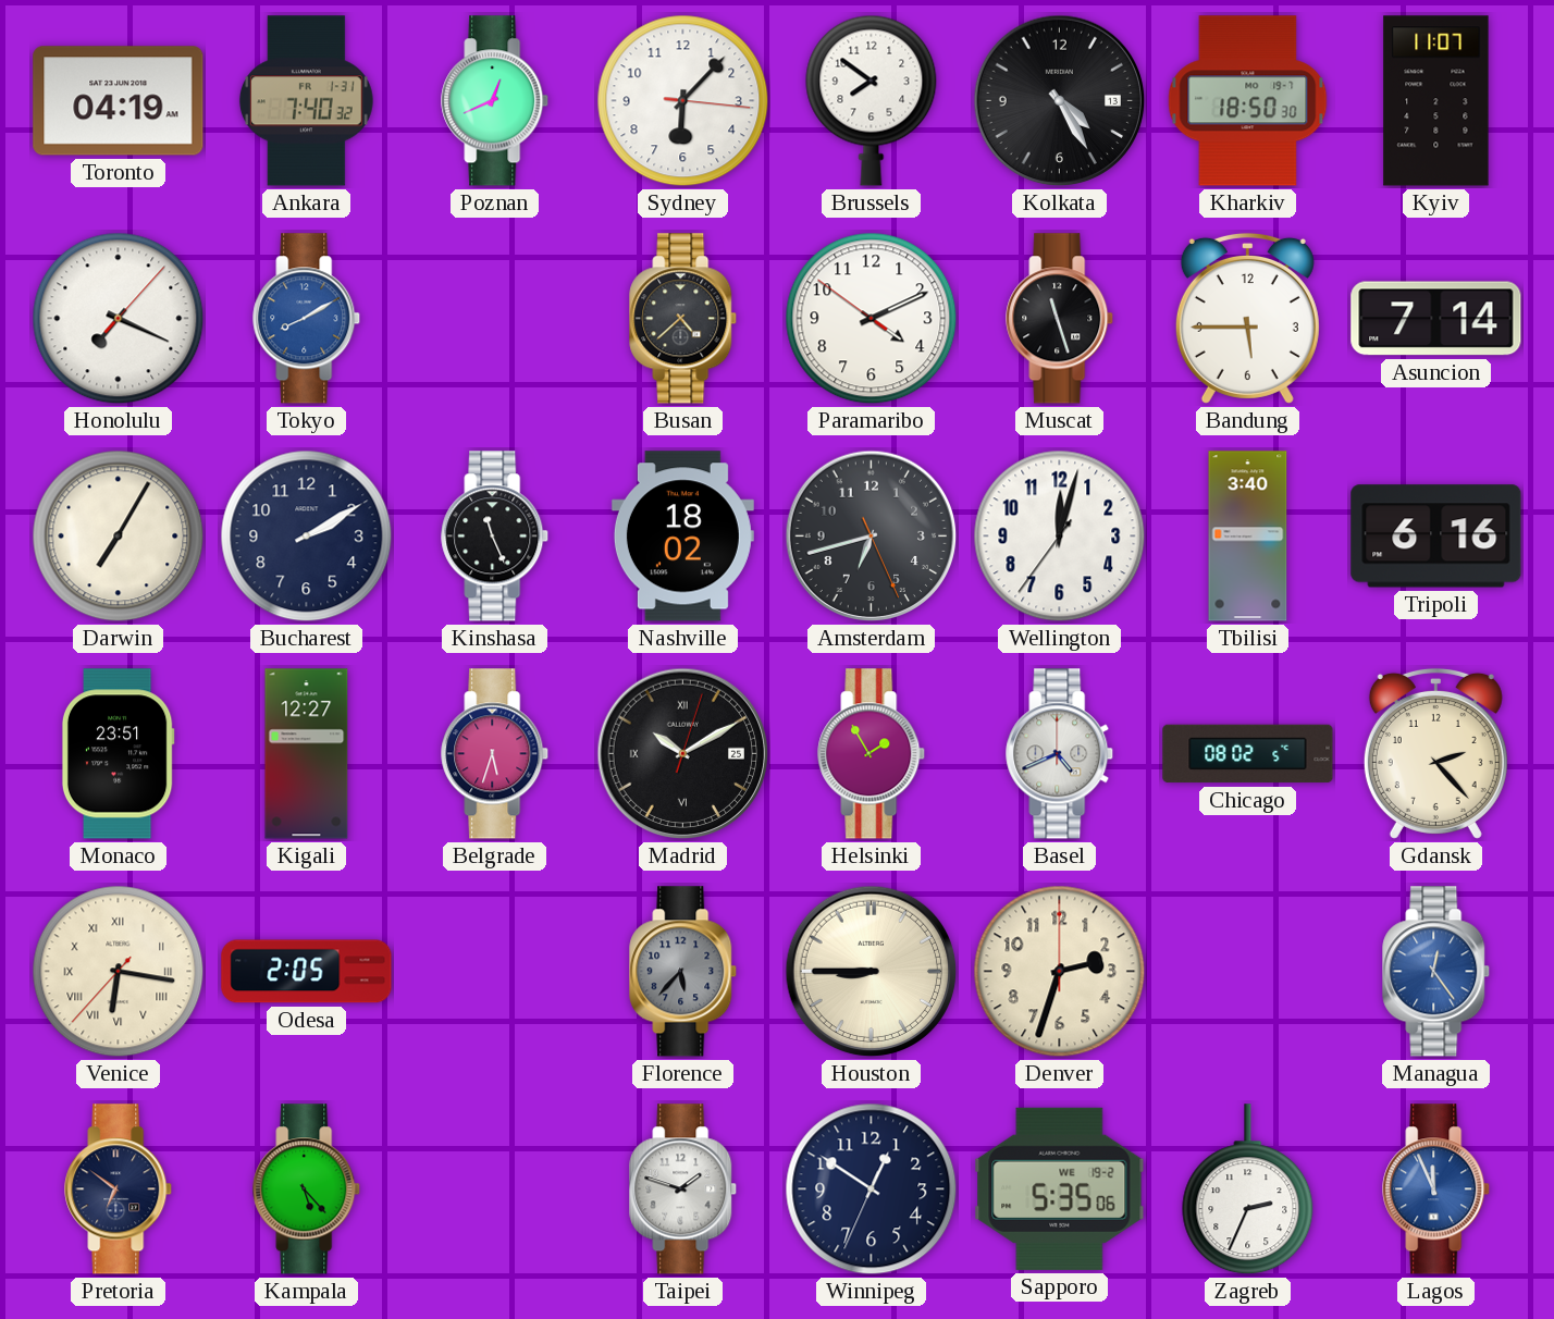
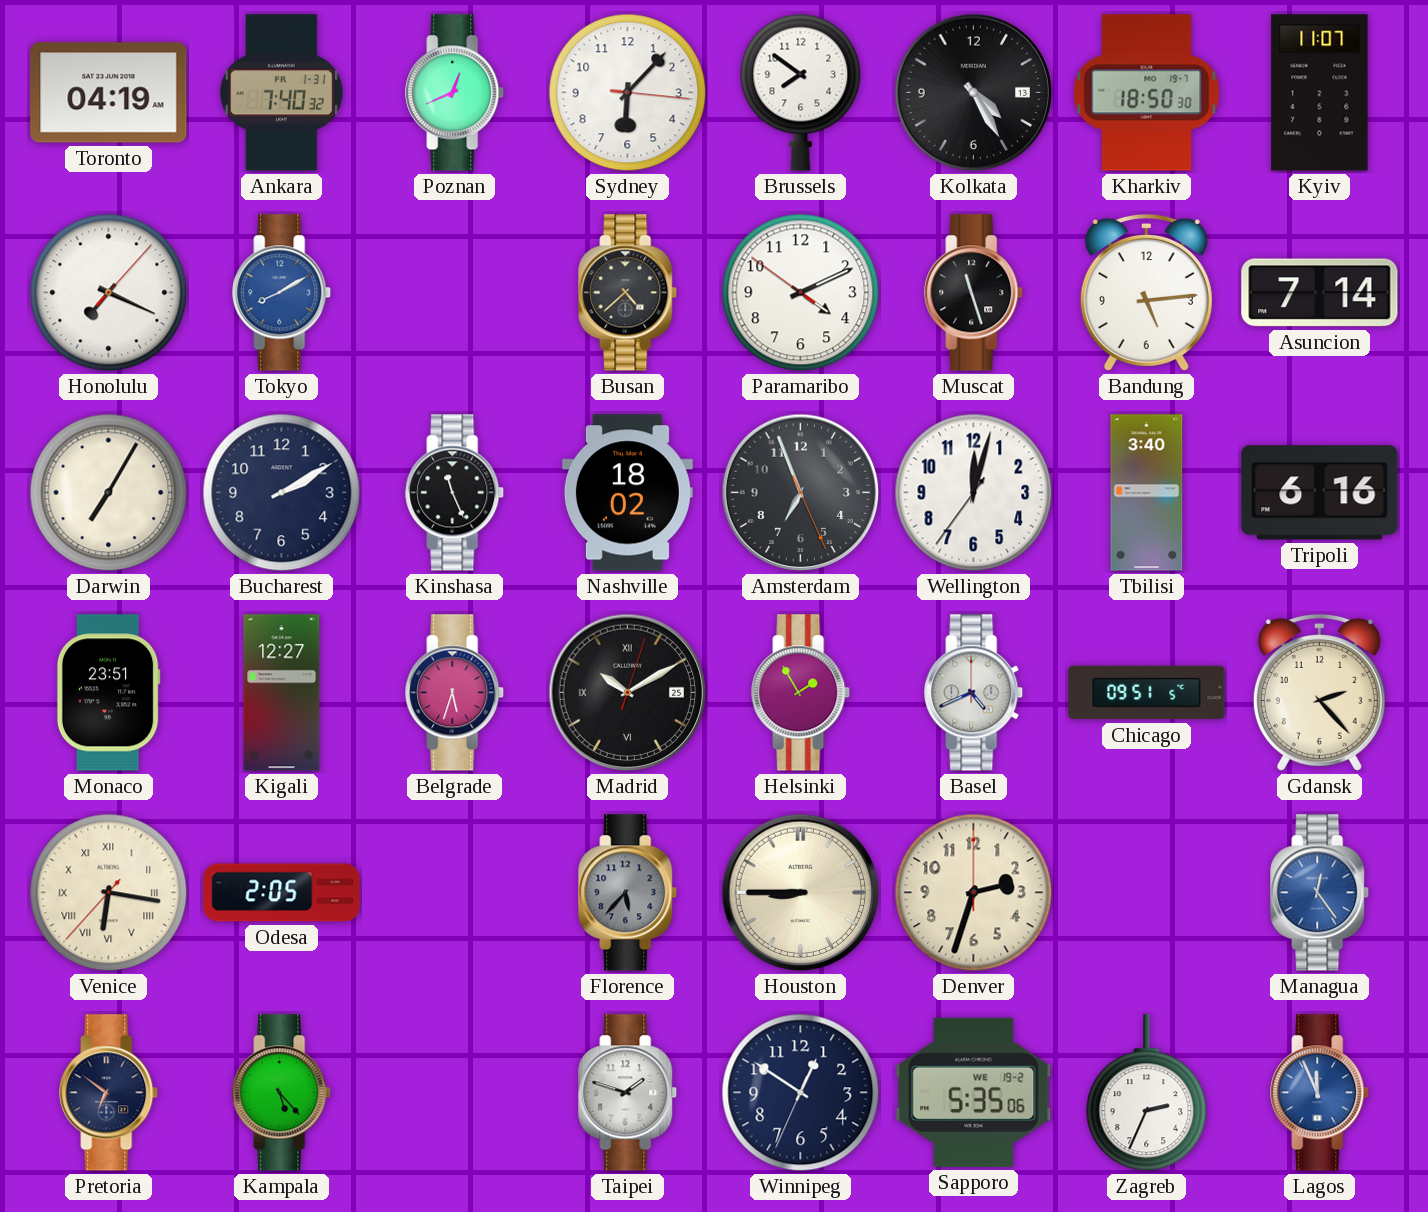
Bandung: 5:45 -> 5:14
Amsterdam: 6:42 -> 6:56
Chicago: 08:02 -> 09:51
